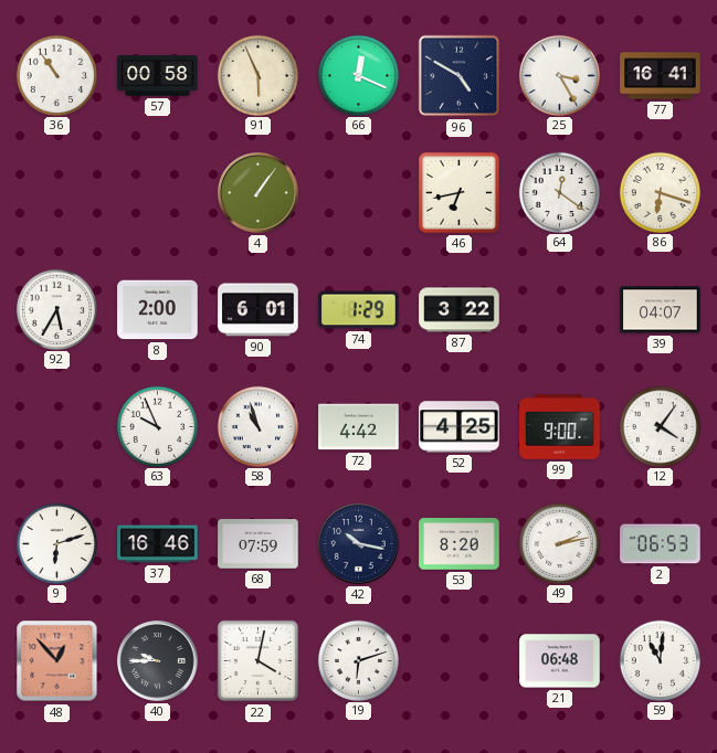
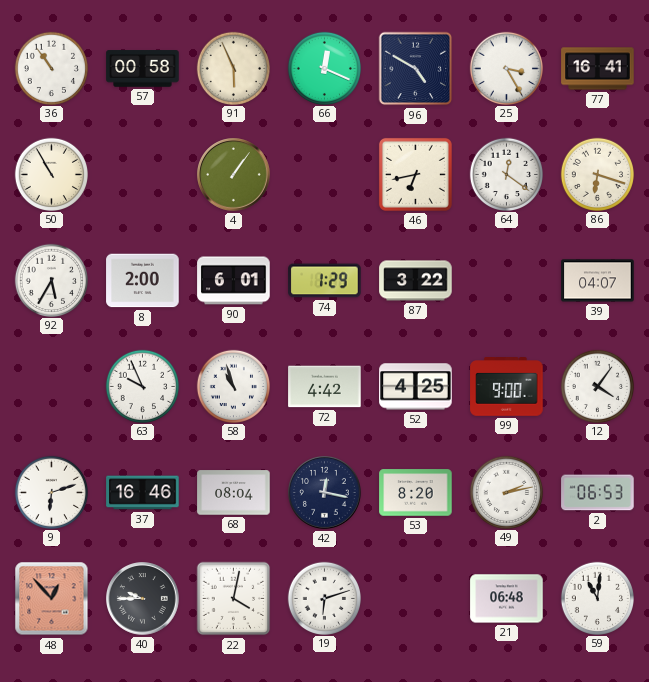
50: none -> 10:55
68: 07:59 -> 08:04
42: 10:17 -> 12:17
